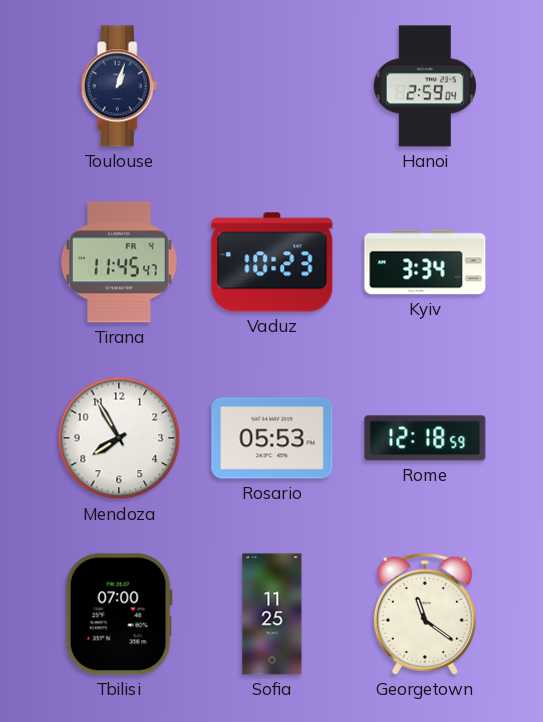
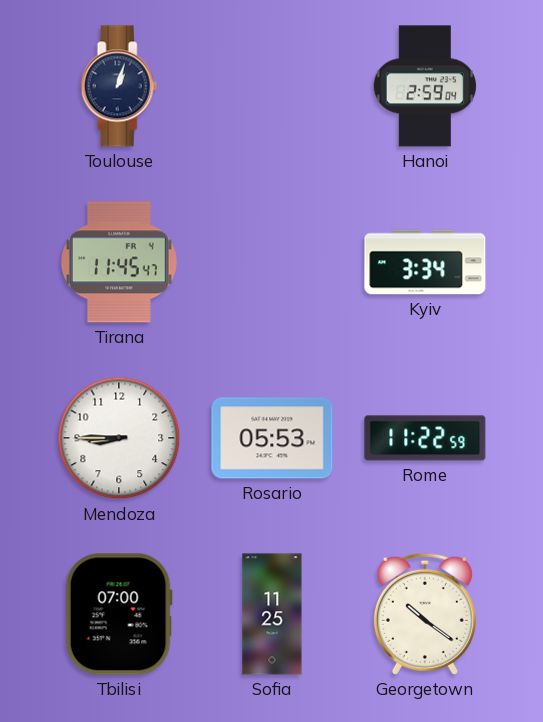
Vaduz: 10:23 -> none
Mendoza: 7:55 -> 8:45
Rome: 12:18 -> 11:22
Georgetown: 11:21 -> 10:21
